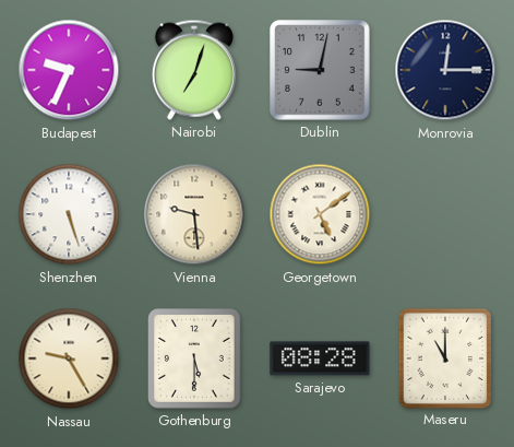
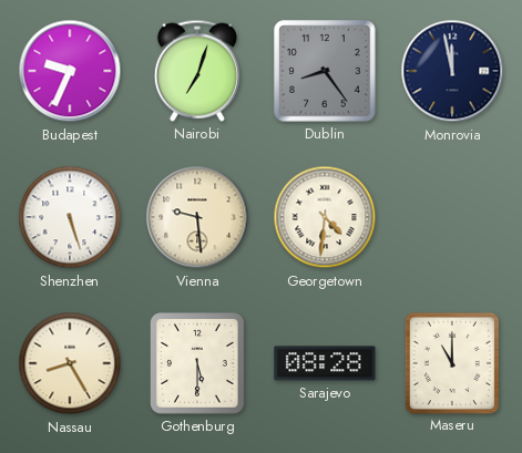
Dublin: 9:02 -> 8:24
Monrovia: 12:15 -> 11:58
Georgetown: 5:09 -> 4:31
Nassau: 9:25 -> 8:25
